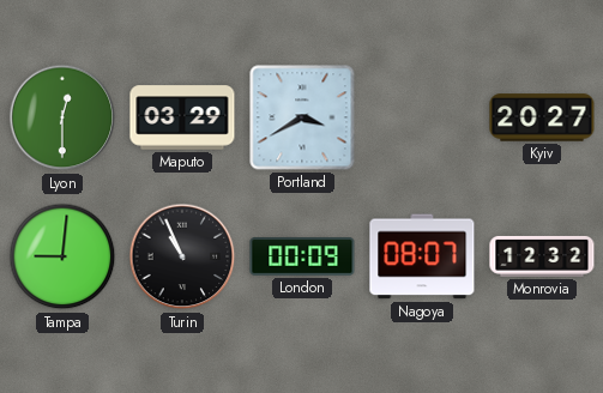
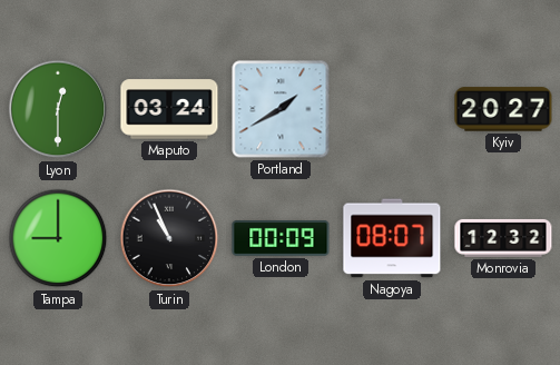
Maputo: 03:29 -> 03:24
Portland: 3:40 -> 1:40
Tampa: 9:01 -> 9:00
